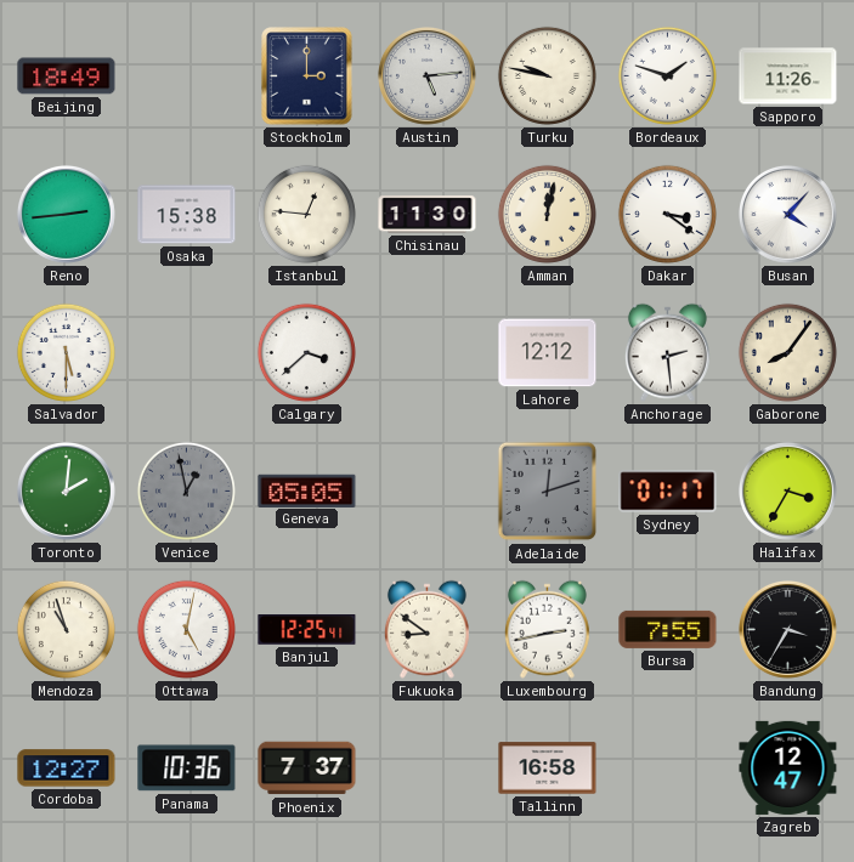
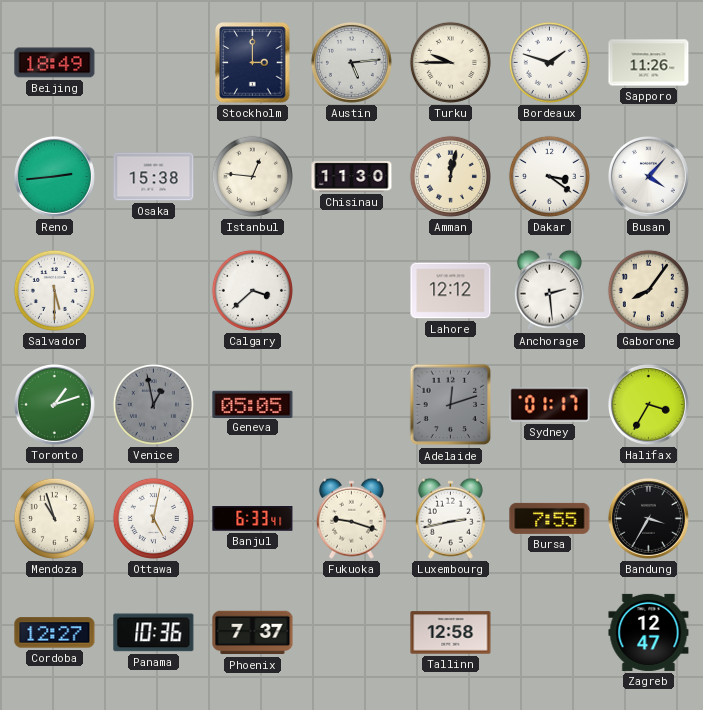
Turku: 9:47 -> 9:45
Toronto: 2:01 -> 1:12
Banjul: 12:25 -> 6:33
Fukuoka: 8:51 -> 9:18
Tallinn: 16:58 -> 12:58
